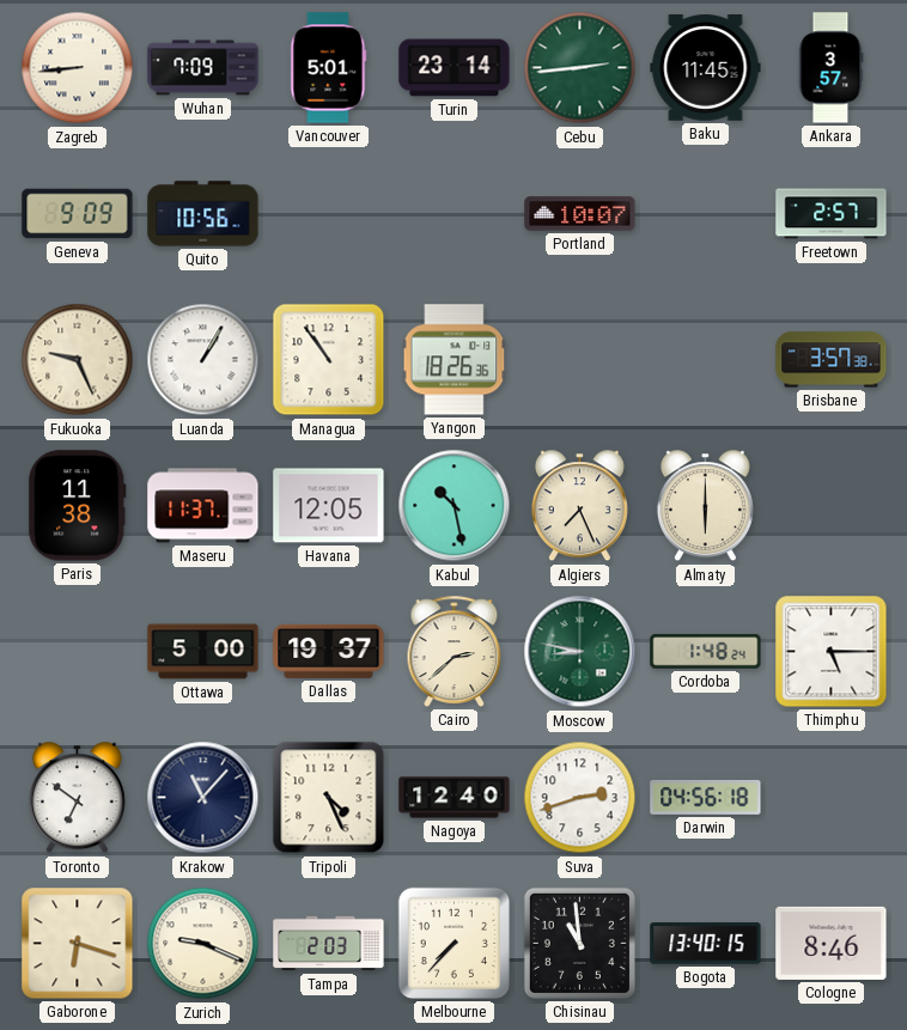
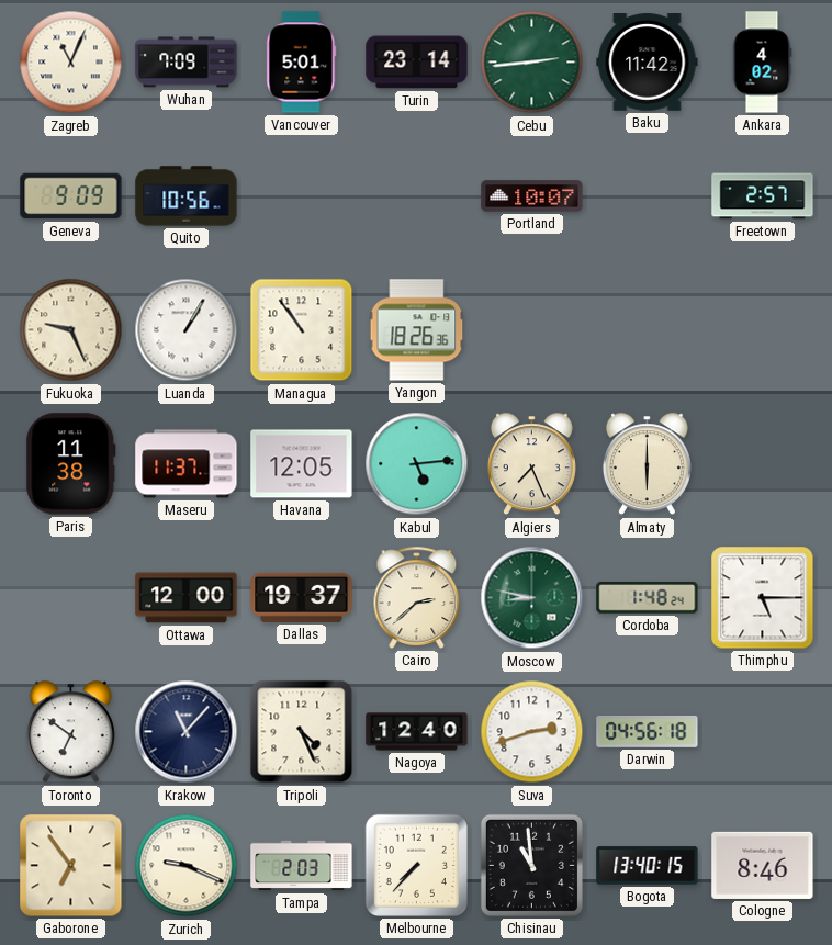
Zagreb: 8:44 -> 11:04
Baku: 11:45 -> 11:42
Ankara: 3:57 -> 4:02
Brisbane: 3:57 -> none
Kabul: 10:28 -> 5:14
Ottawa: 5:00 -> 12:00
Gaborone: 6:18 -> 6:54
